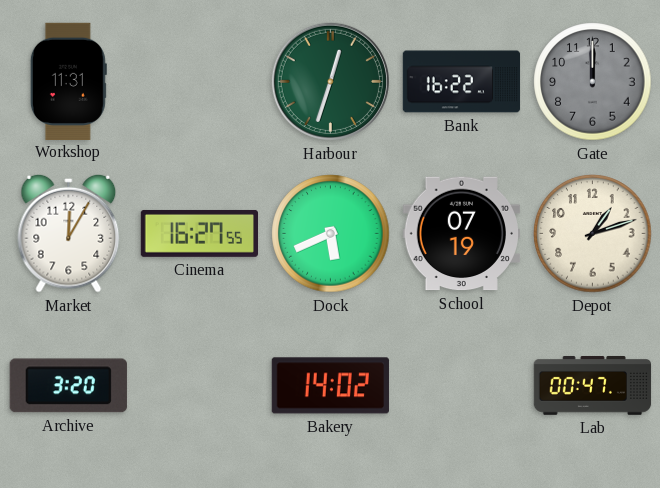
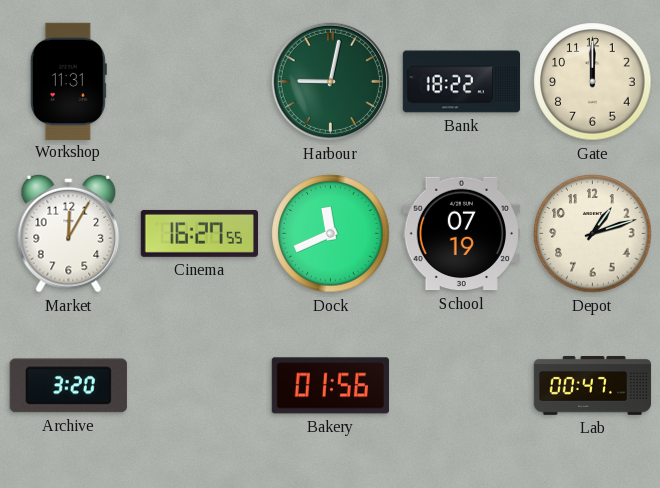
Harbour: 12:33 -> 9:02
Bank: 16:22 -> 18:22
Gate dial: grey -> cream
Dock: 5:41 -> 11:41
Bakery: 14:02 -> 01:56
